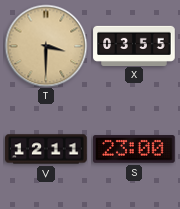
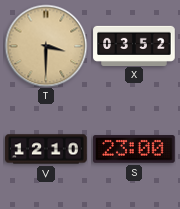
X: 03:55 -> 03:52
V: 12:11 -> 12:10
